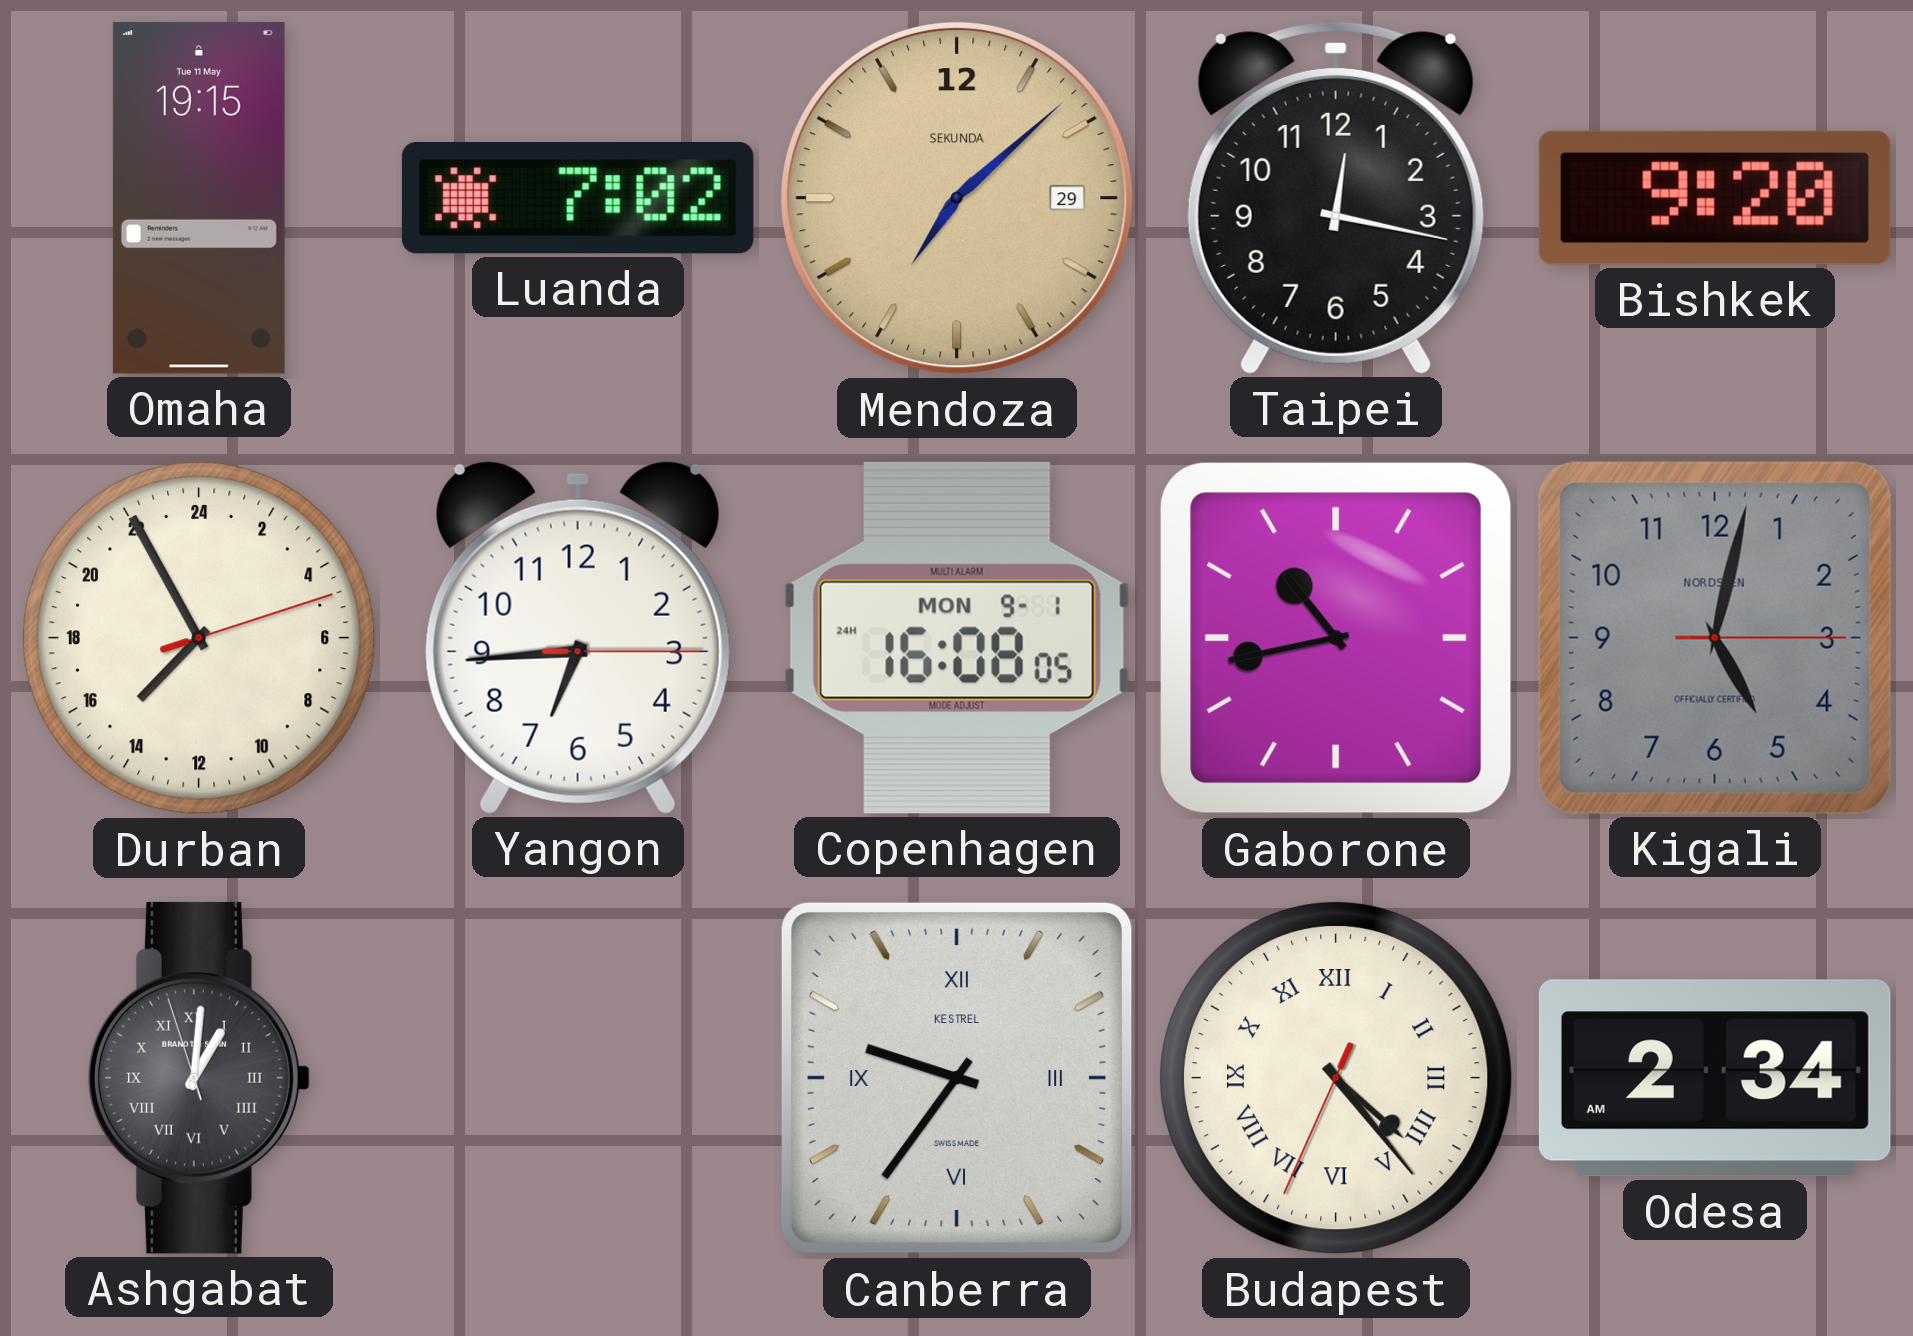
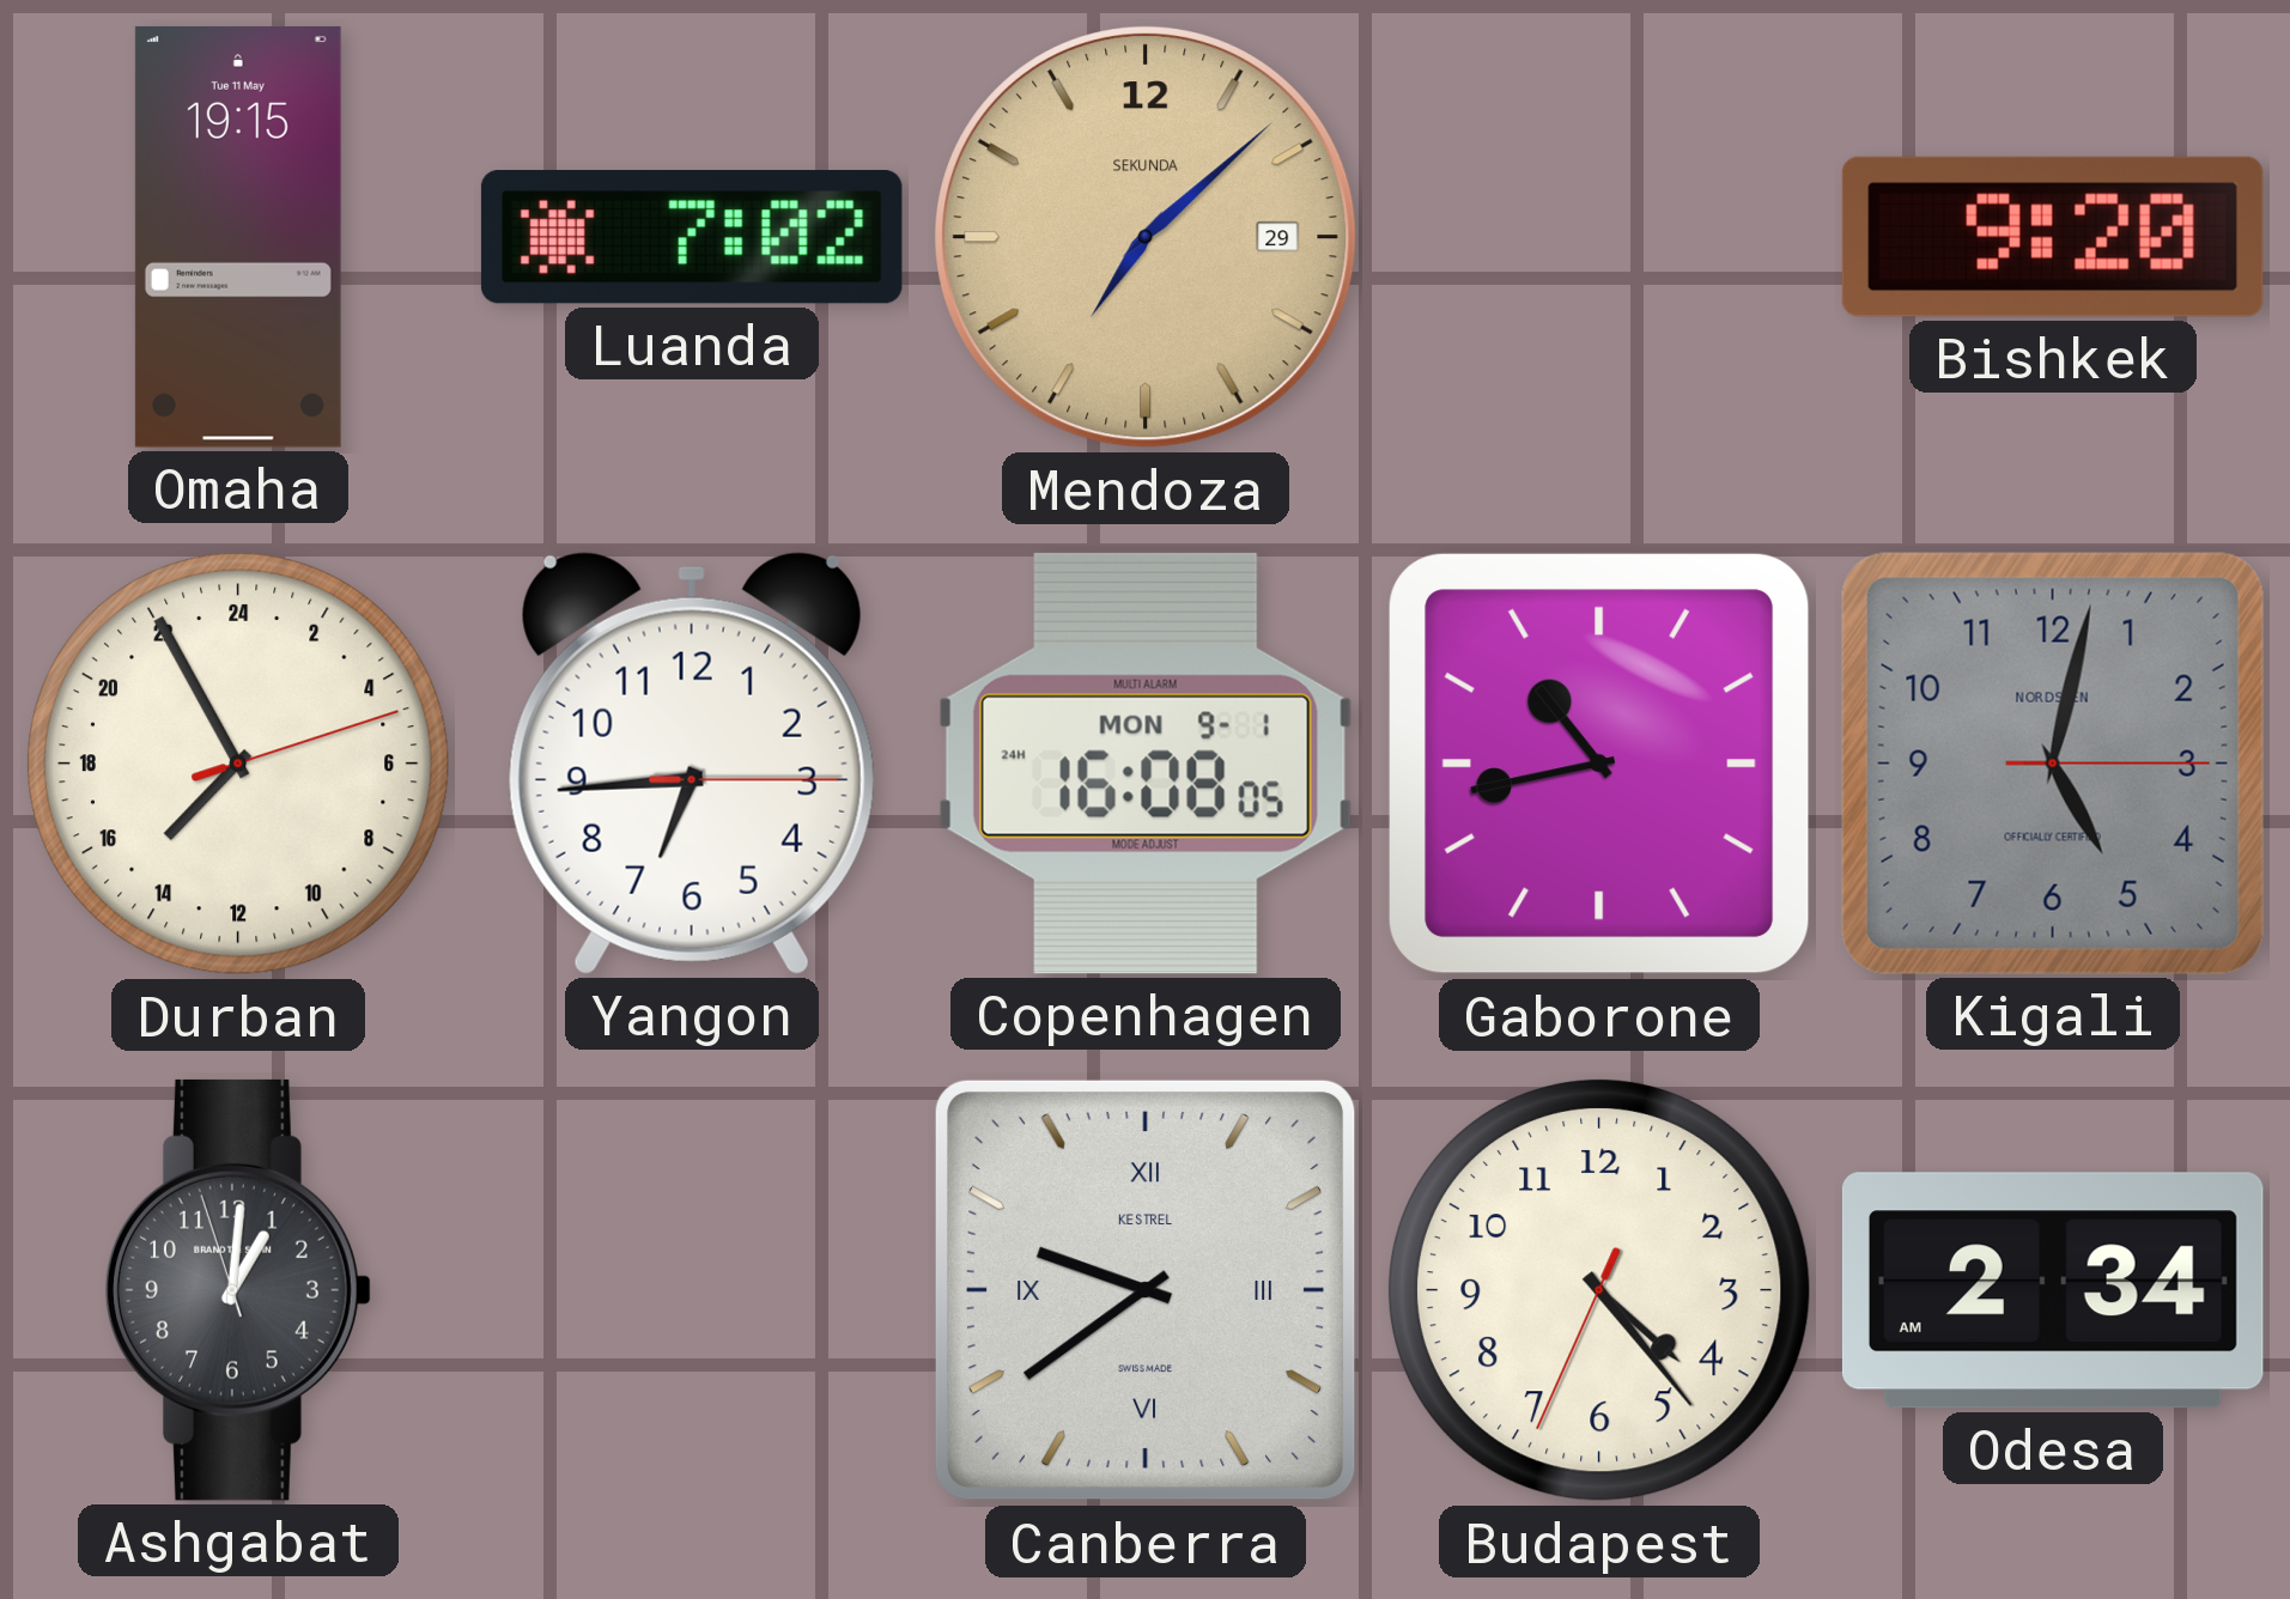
Taipei: 12:17 -> none
Ashgabat numerals: Roman -> Arabic
Canberra: 9:36 -> 9:39
Budapest numerals: Roman -> Arabic
